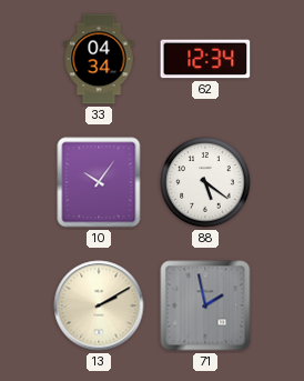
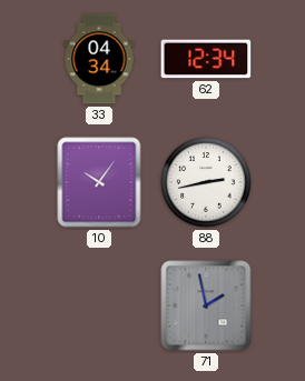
88: 5:21 -> 2:43
13: 2:10 -> none
